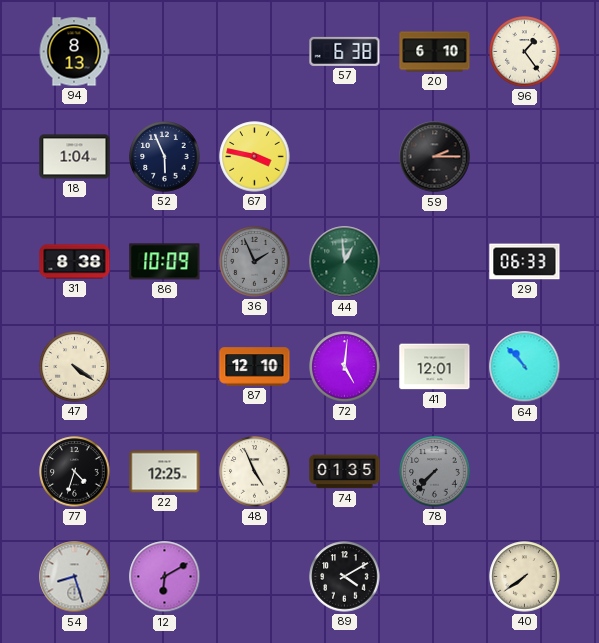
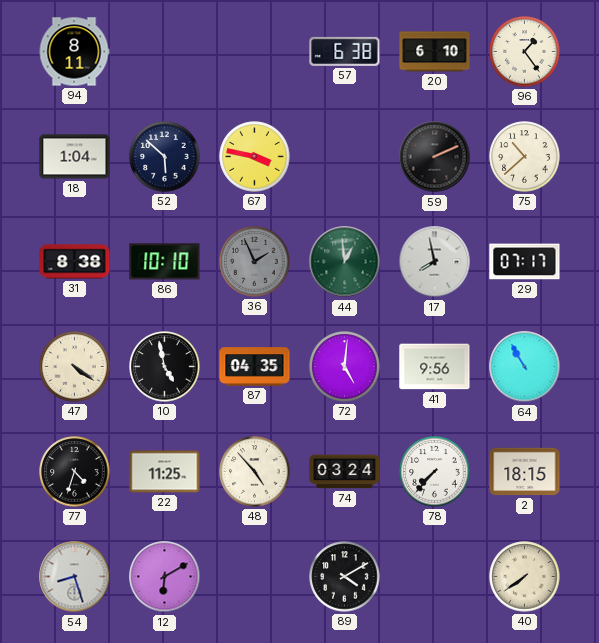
94: 8:13 -> 8:11
52: 5:56 -> 5:52
59: 2:15 -> 2:11
75: none -> 10:38
86: 10:09 -> 10:10
17: none -> 7:58
29: 06:33 -> 07:17
10: none -> 4:58
87: 12:10 -> 04:35
41: 12:01 -> 9:56
64: 10:53 -> 10:55
22: 12:25 -> 11:25
48: 4:56 -> 4:53
74: 01:35 -> 03:24
78 dial: grey -> white
2: none -> 18:15
